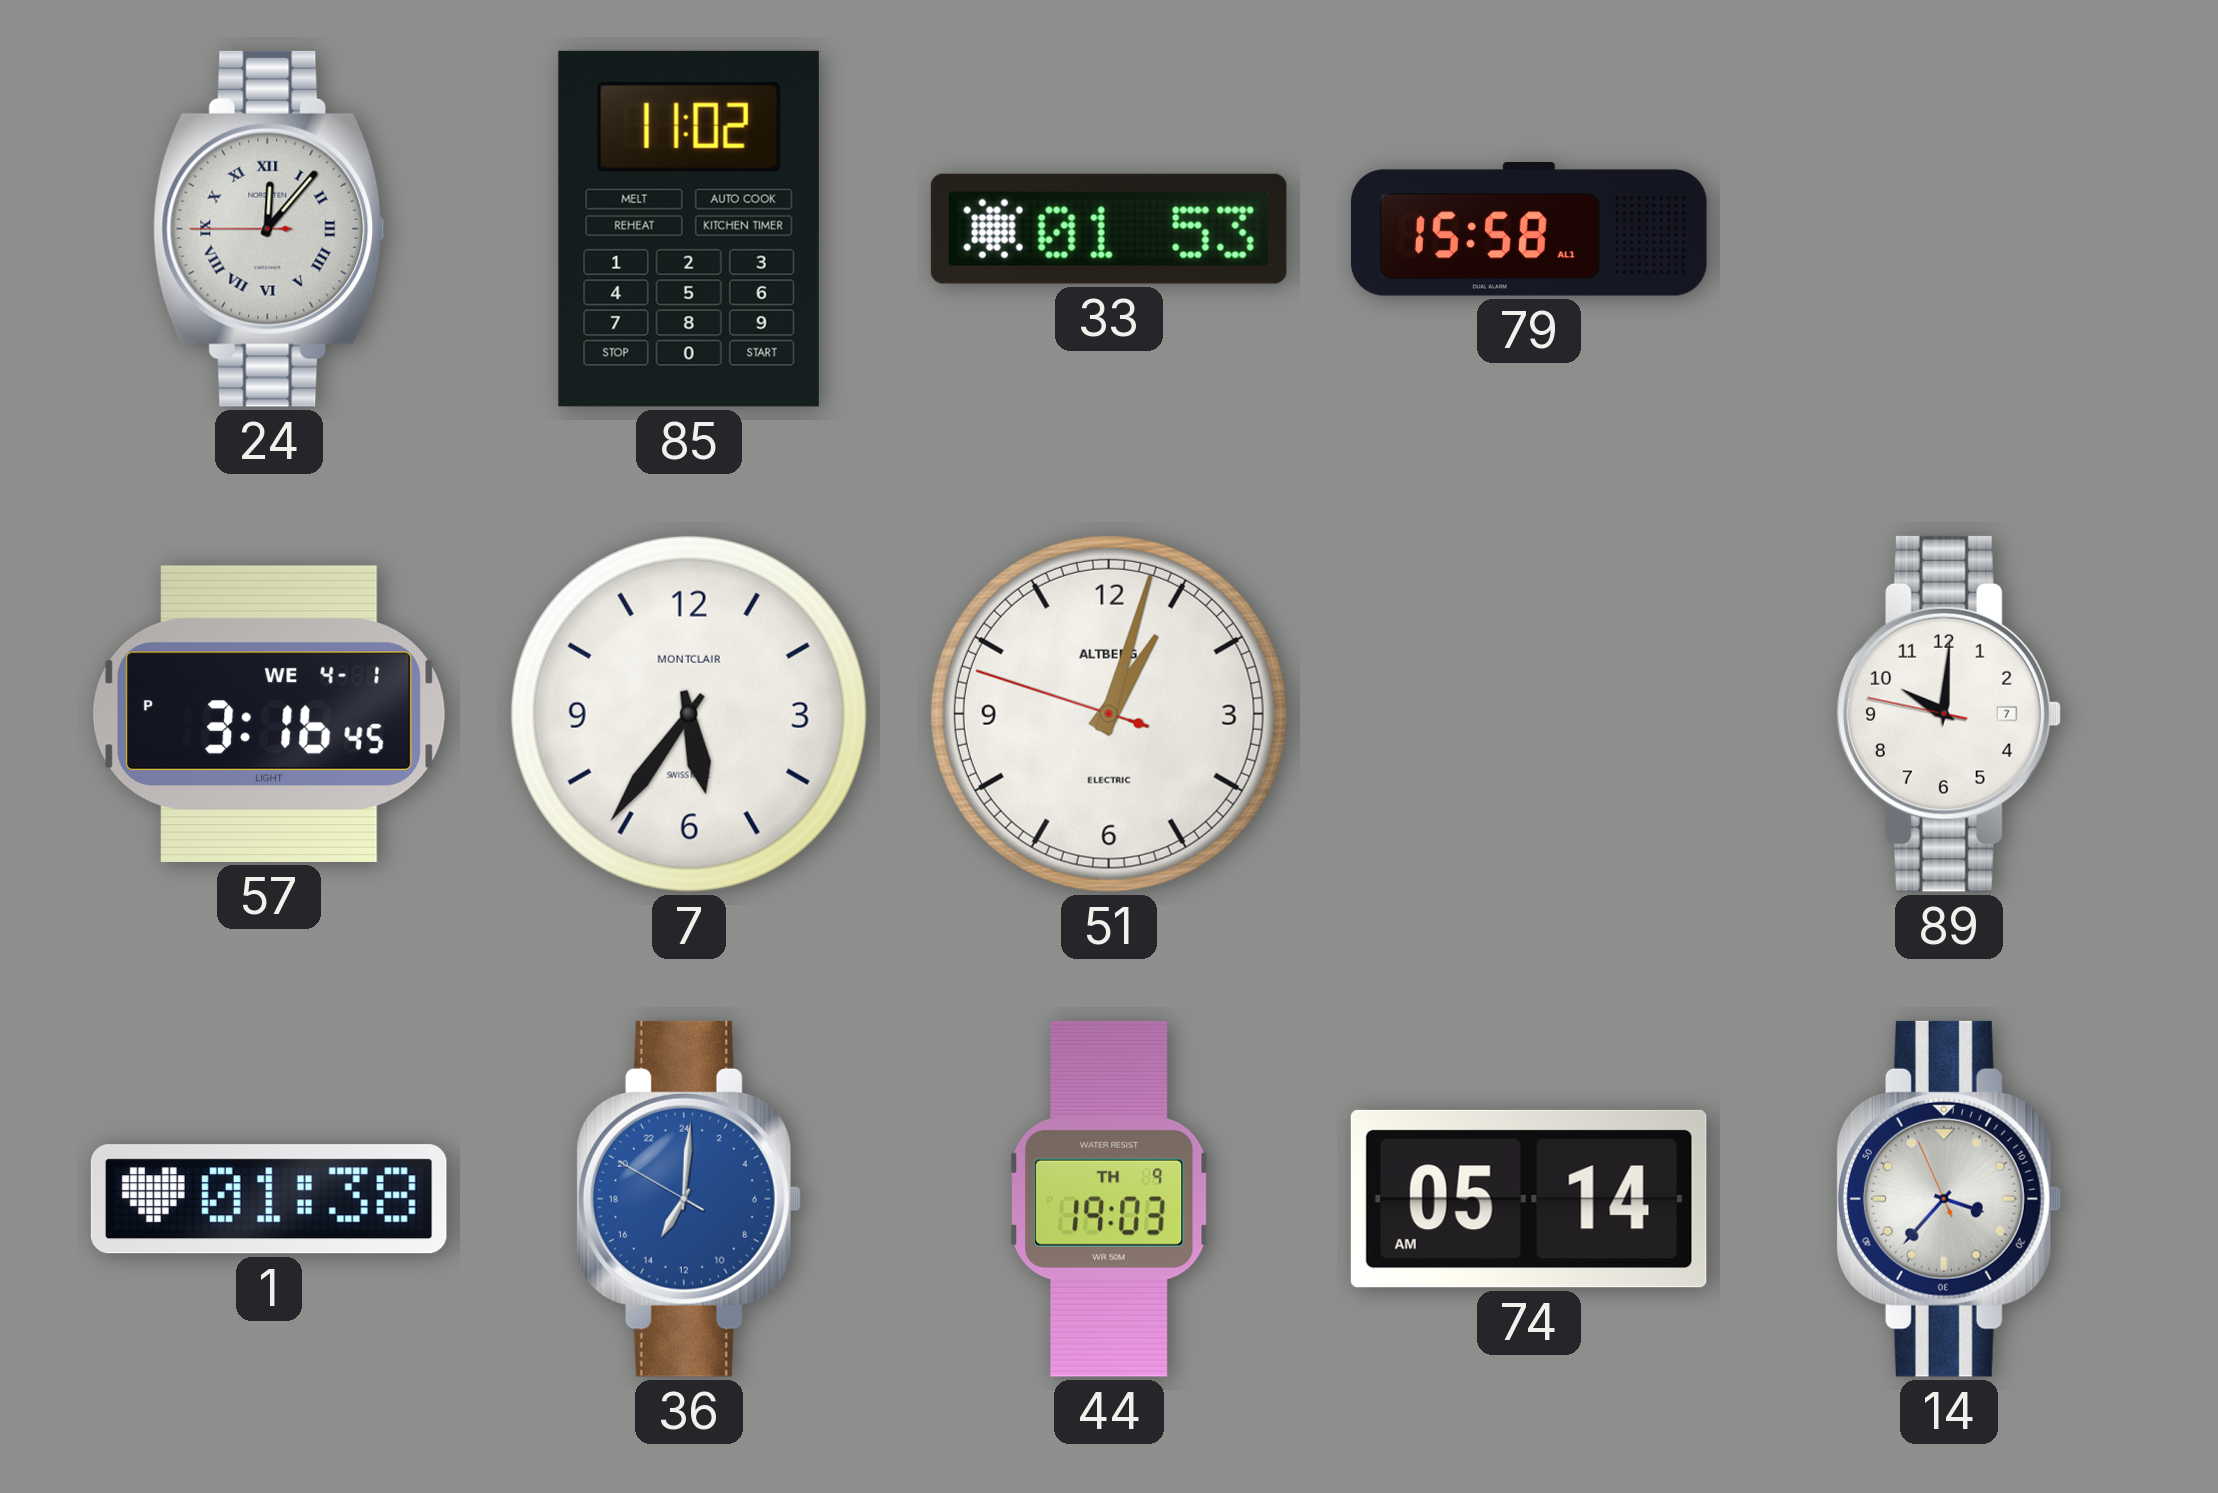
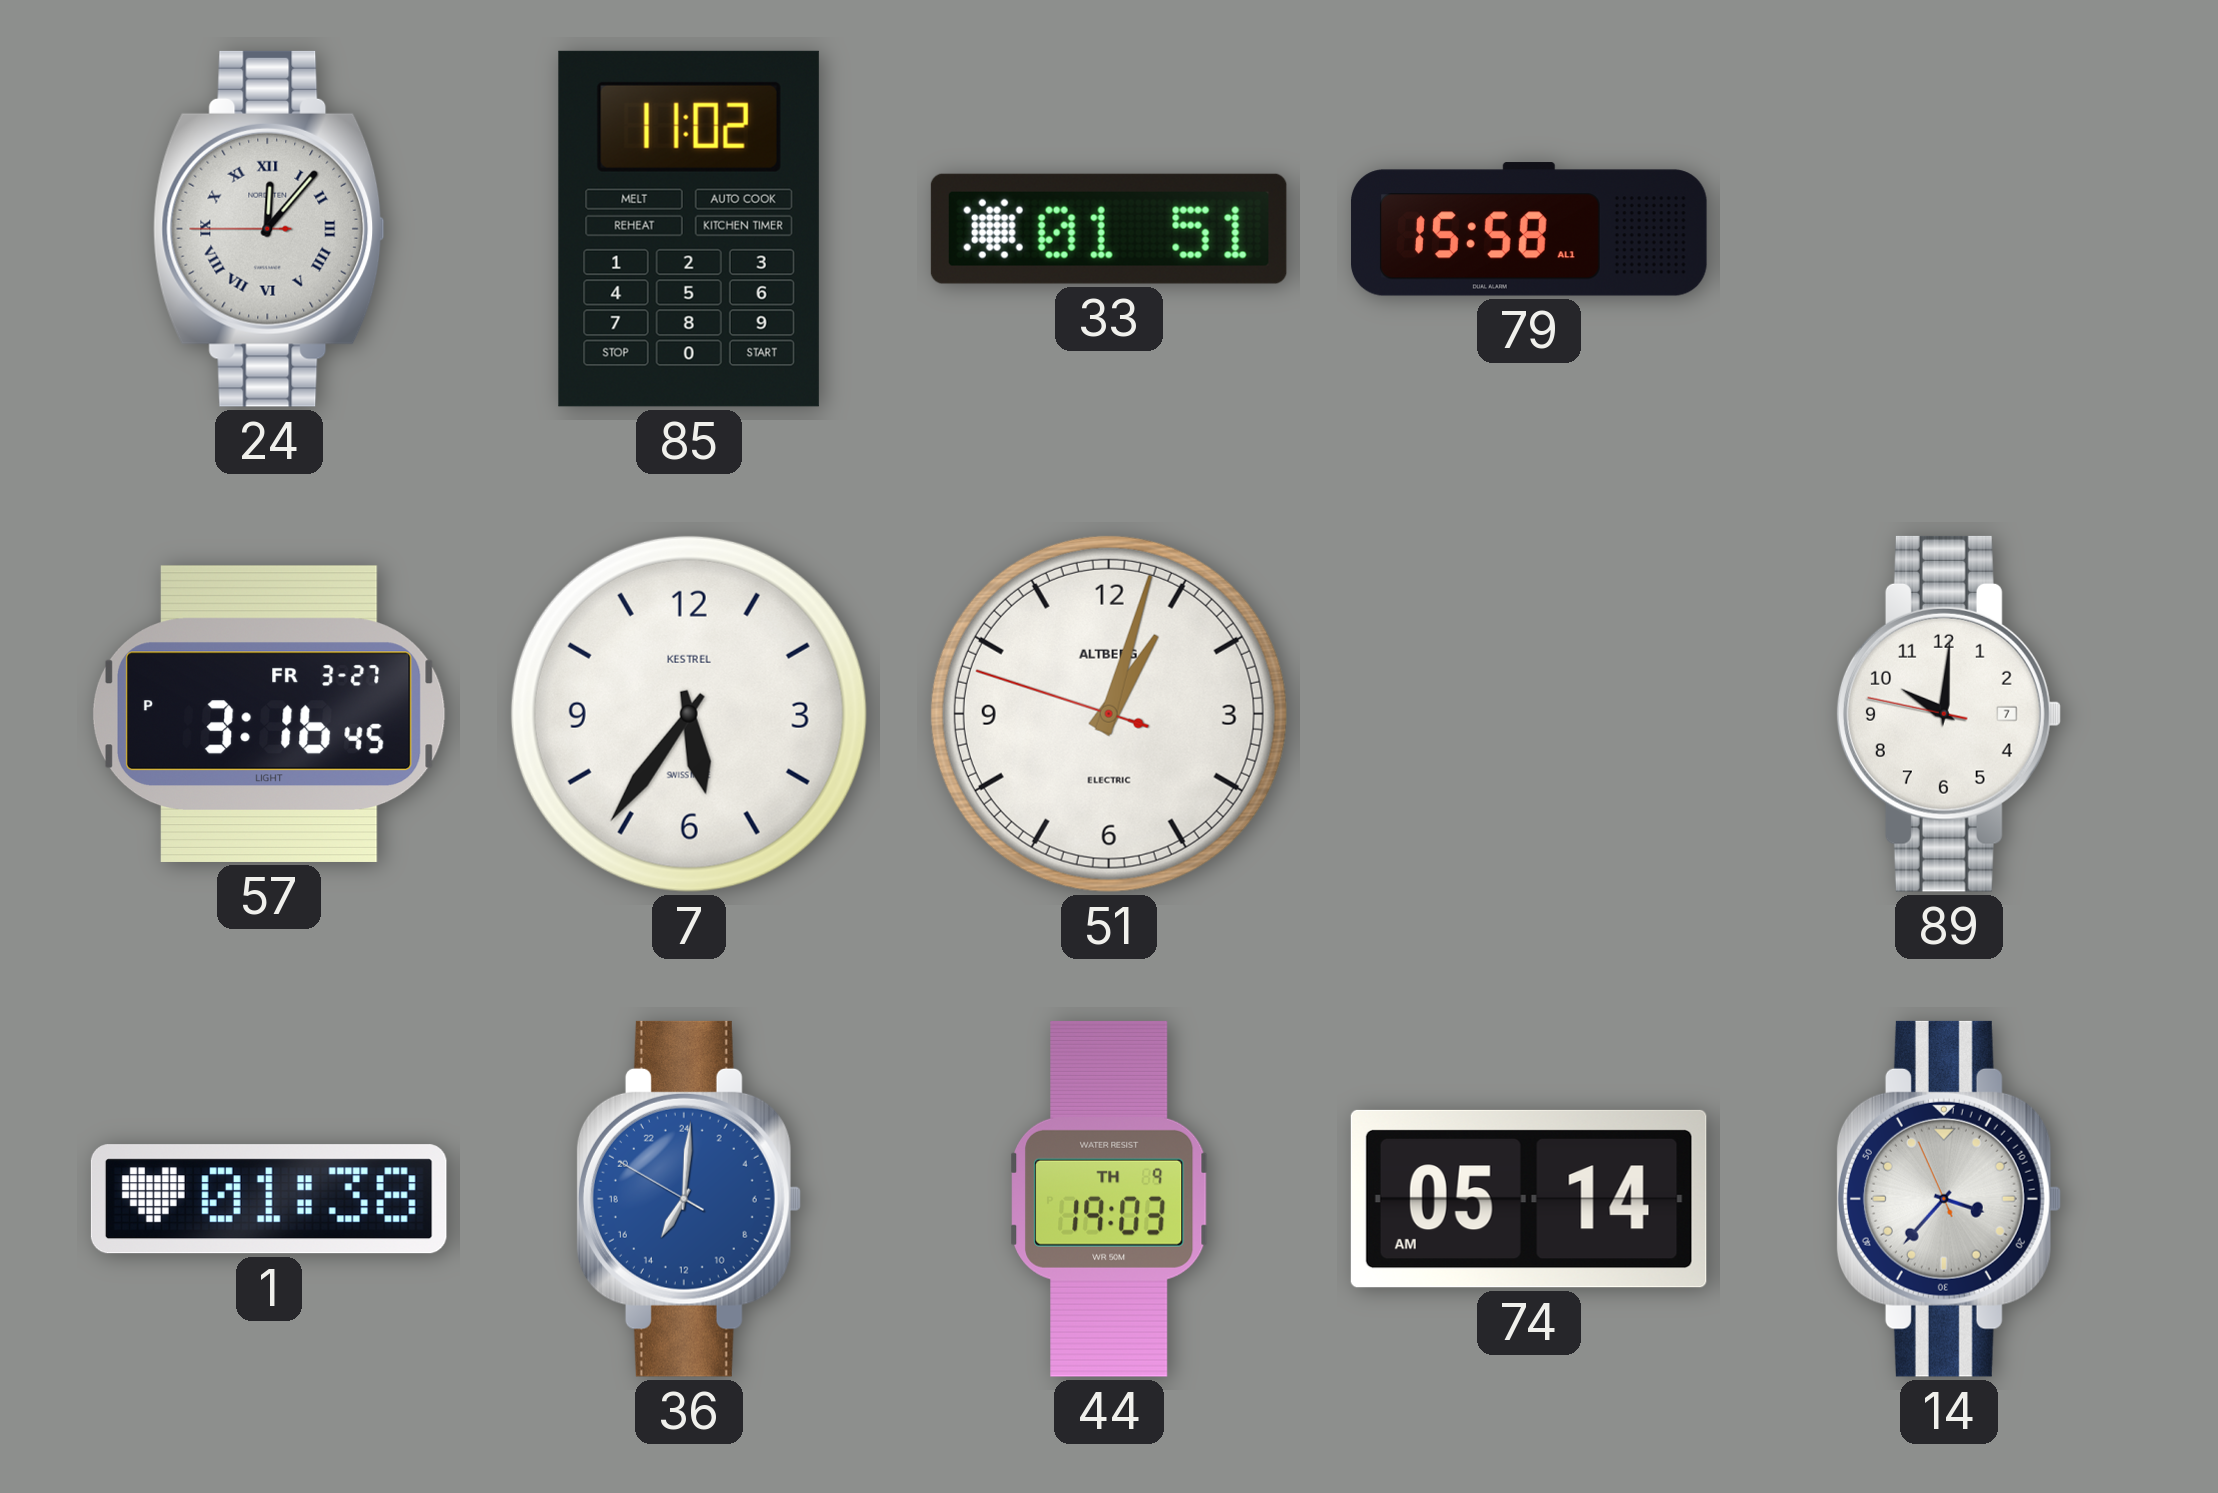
33: 01:53 -> 01:51
57 date: WE 4-1 -> FR 3-27
7 brand: MONTCLAIR -> KESTREL
